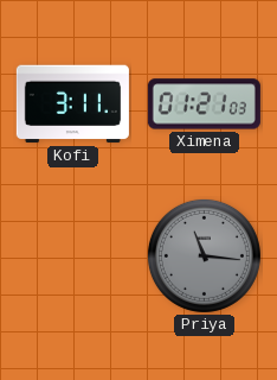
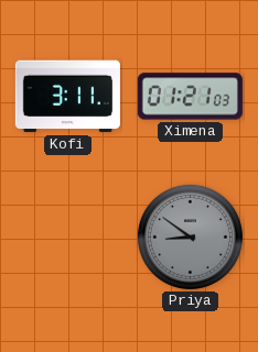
Priya: 11:16 -> 8:51
